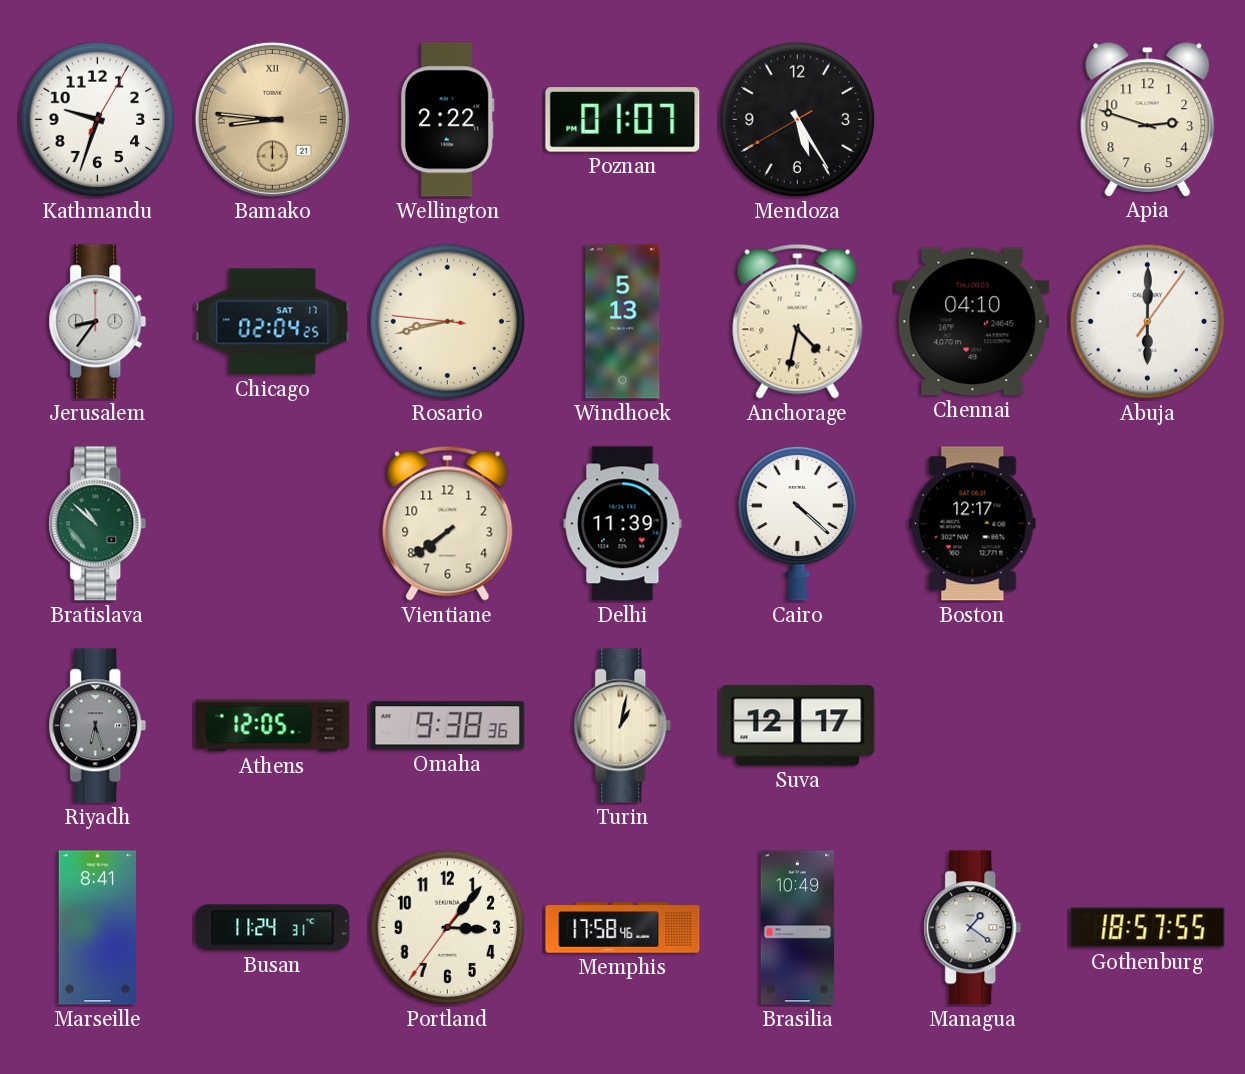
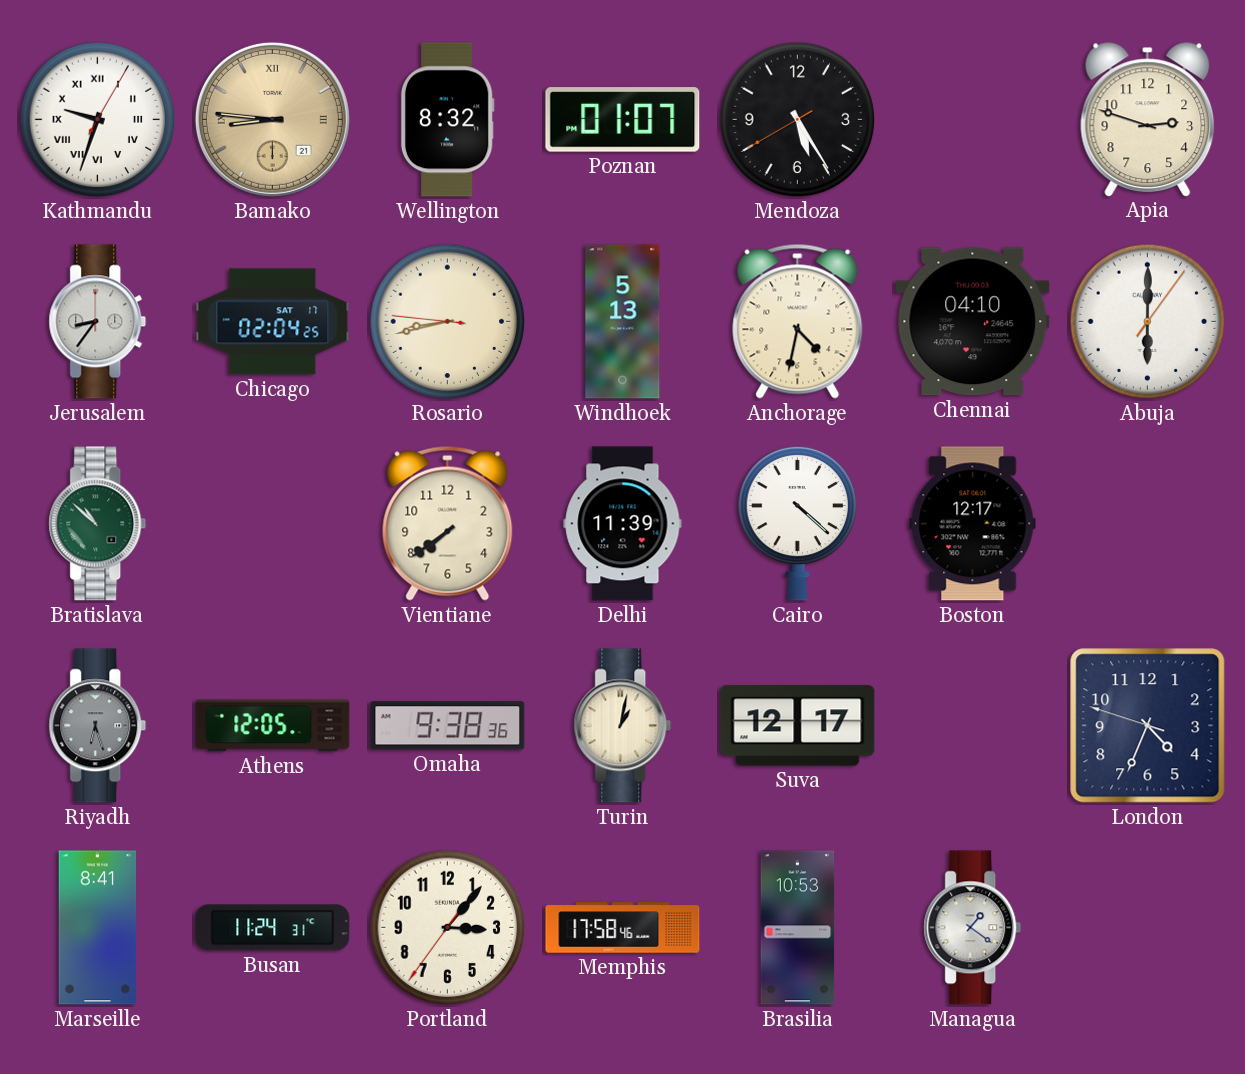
Kathmandu numerals: Arabic -> Roman
Wellington: 2:22 -> 8:32
London: none -> 4:33
Brasilia: 10:49 -> 10:53
Gothenburg: 18:57 -> none
